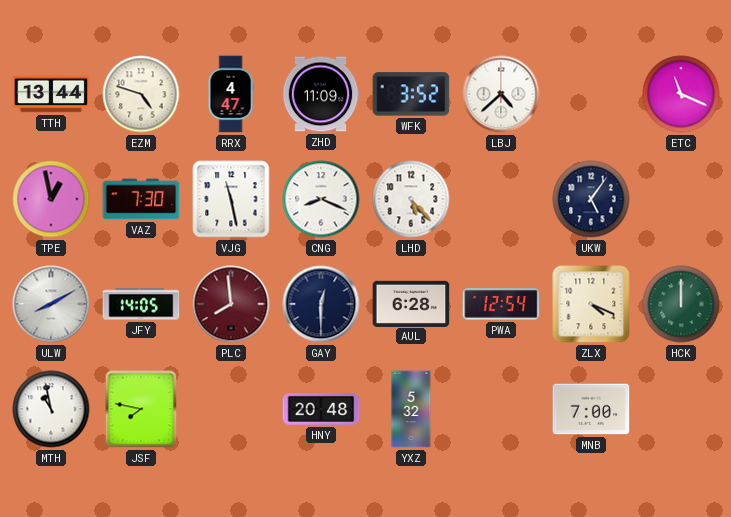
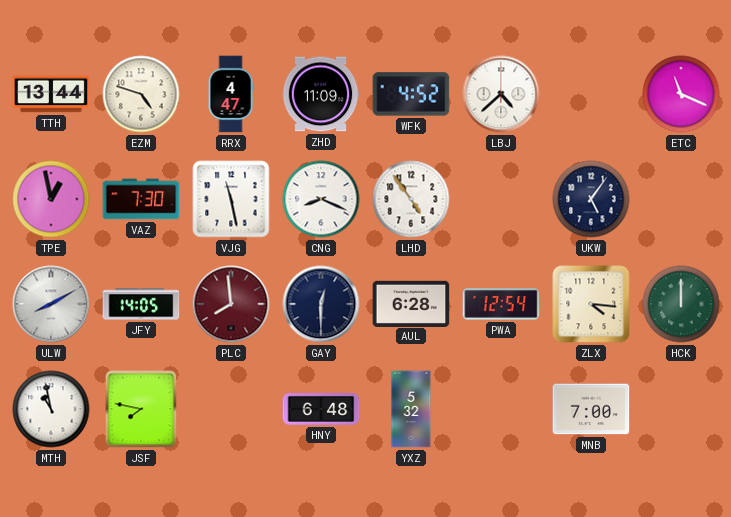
WFK: 3:52 -> 4:52
LHD: 5:23 -> 4:54
ZLX: 4:19 -> 4:16
HNY: 20:48 -> 6:48
